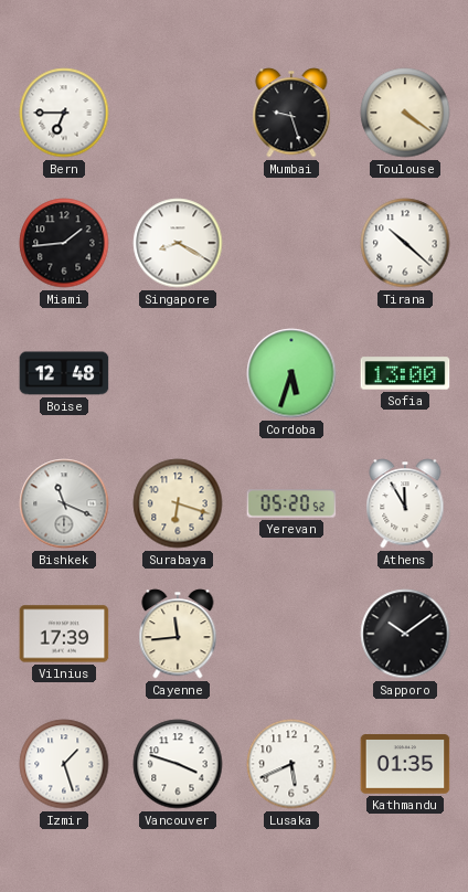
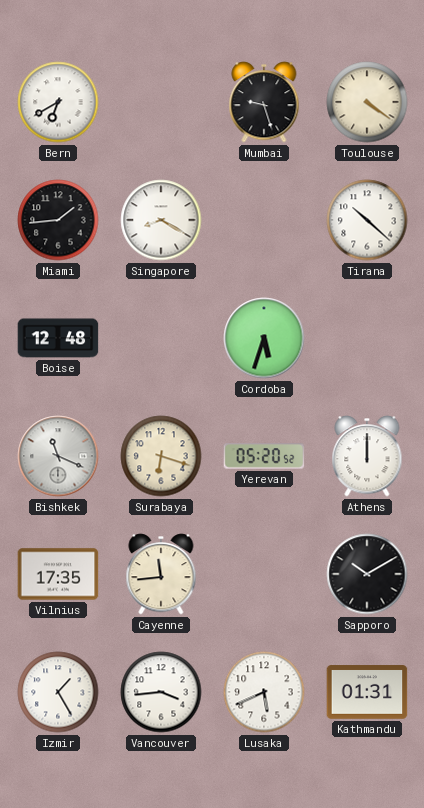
Bern: 6:45 -> 6:40
Sofia: 13:00 -> none
Athens: 11:55 -> 12:00
Vilnius: 17:39 -> 17:35
Sapporo: 10:09 -> 10:10
Izmir: 1:27 -> 1:25
Vancouver: 3:48 -> 3:44
Kathmandu: 01:35 -> 01:31
